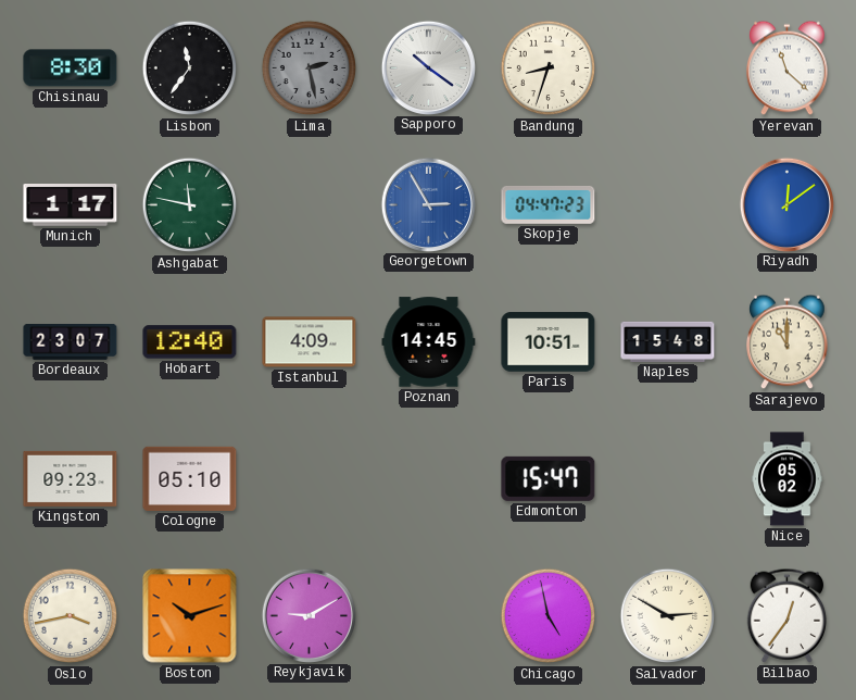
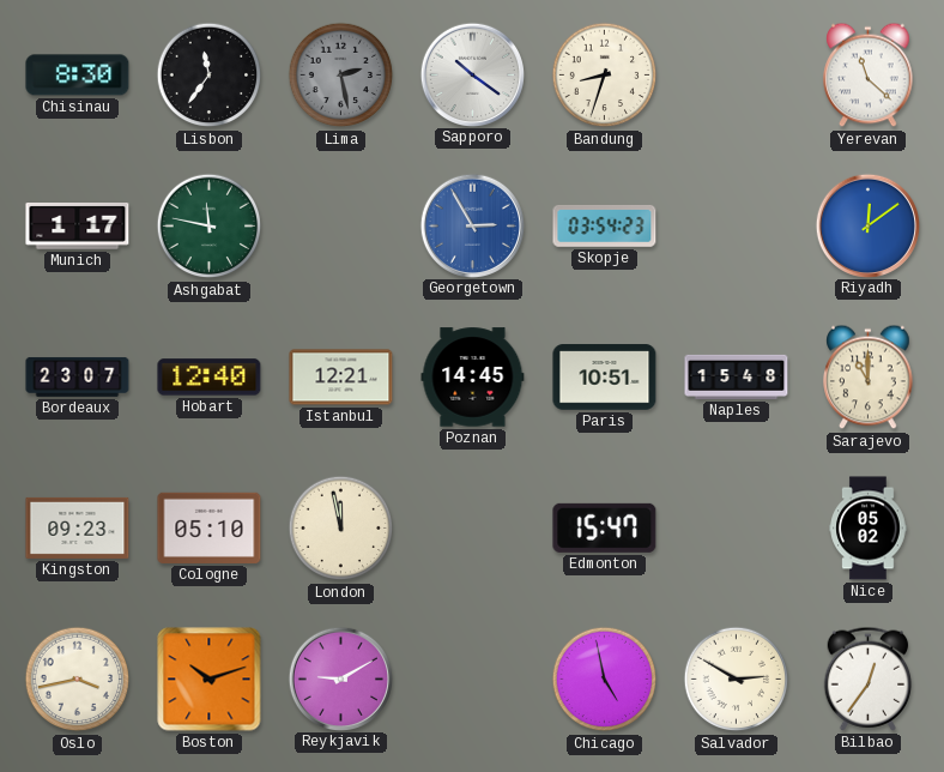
Skopje: 04:47 -> 03:54
Istanbul: 4:09 -> 12:21
London: none -> 11:58
